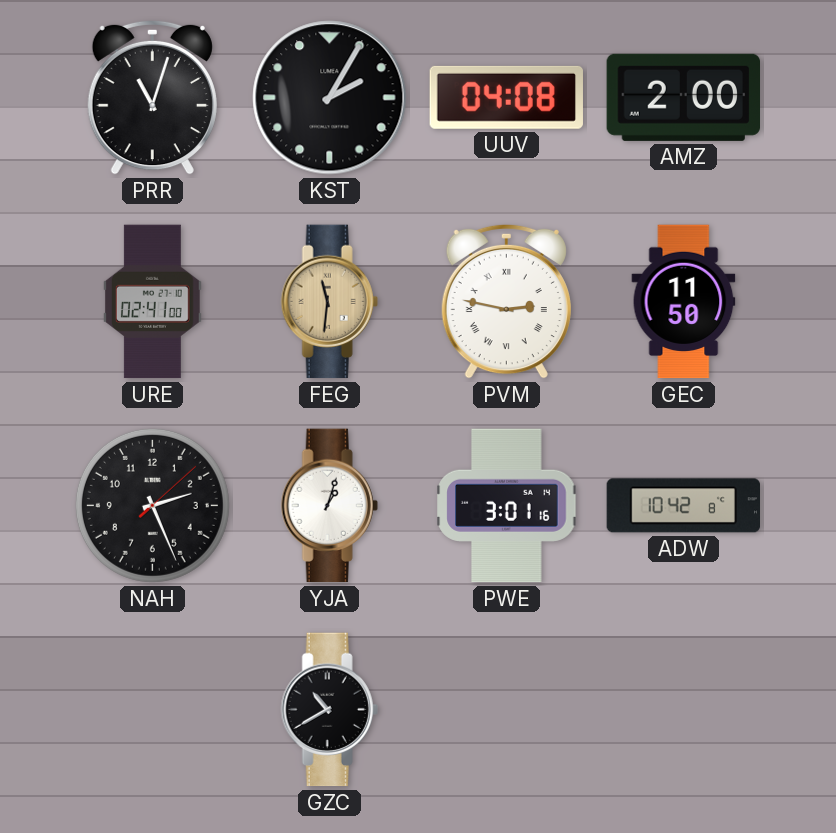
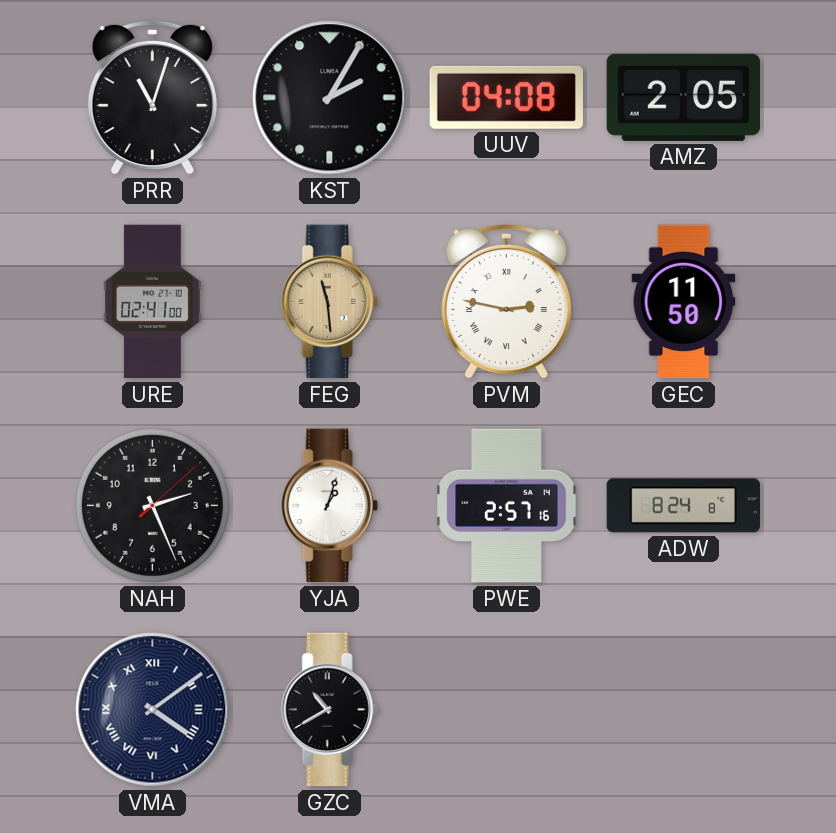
AMZ: 2:00 -> 2:05
FEG: 11:31 -> 11:29
PWE: 3:01 -> 2:57
ADW: 10:42 -> 8:24
VMA: none -> 4:09
